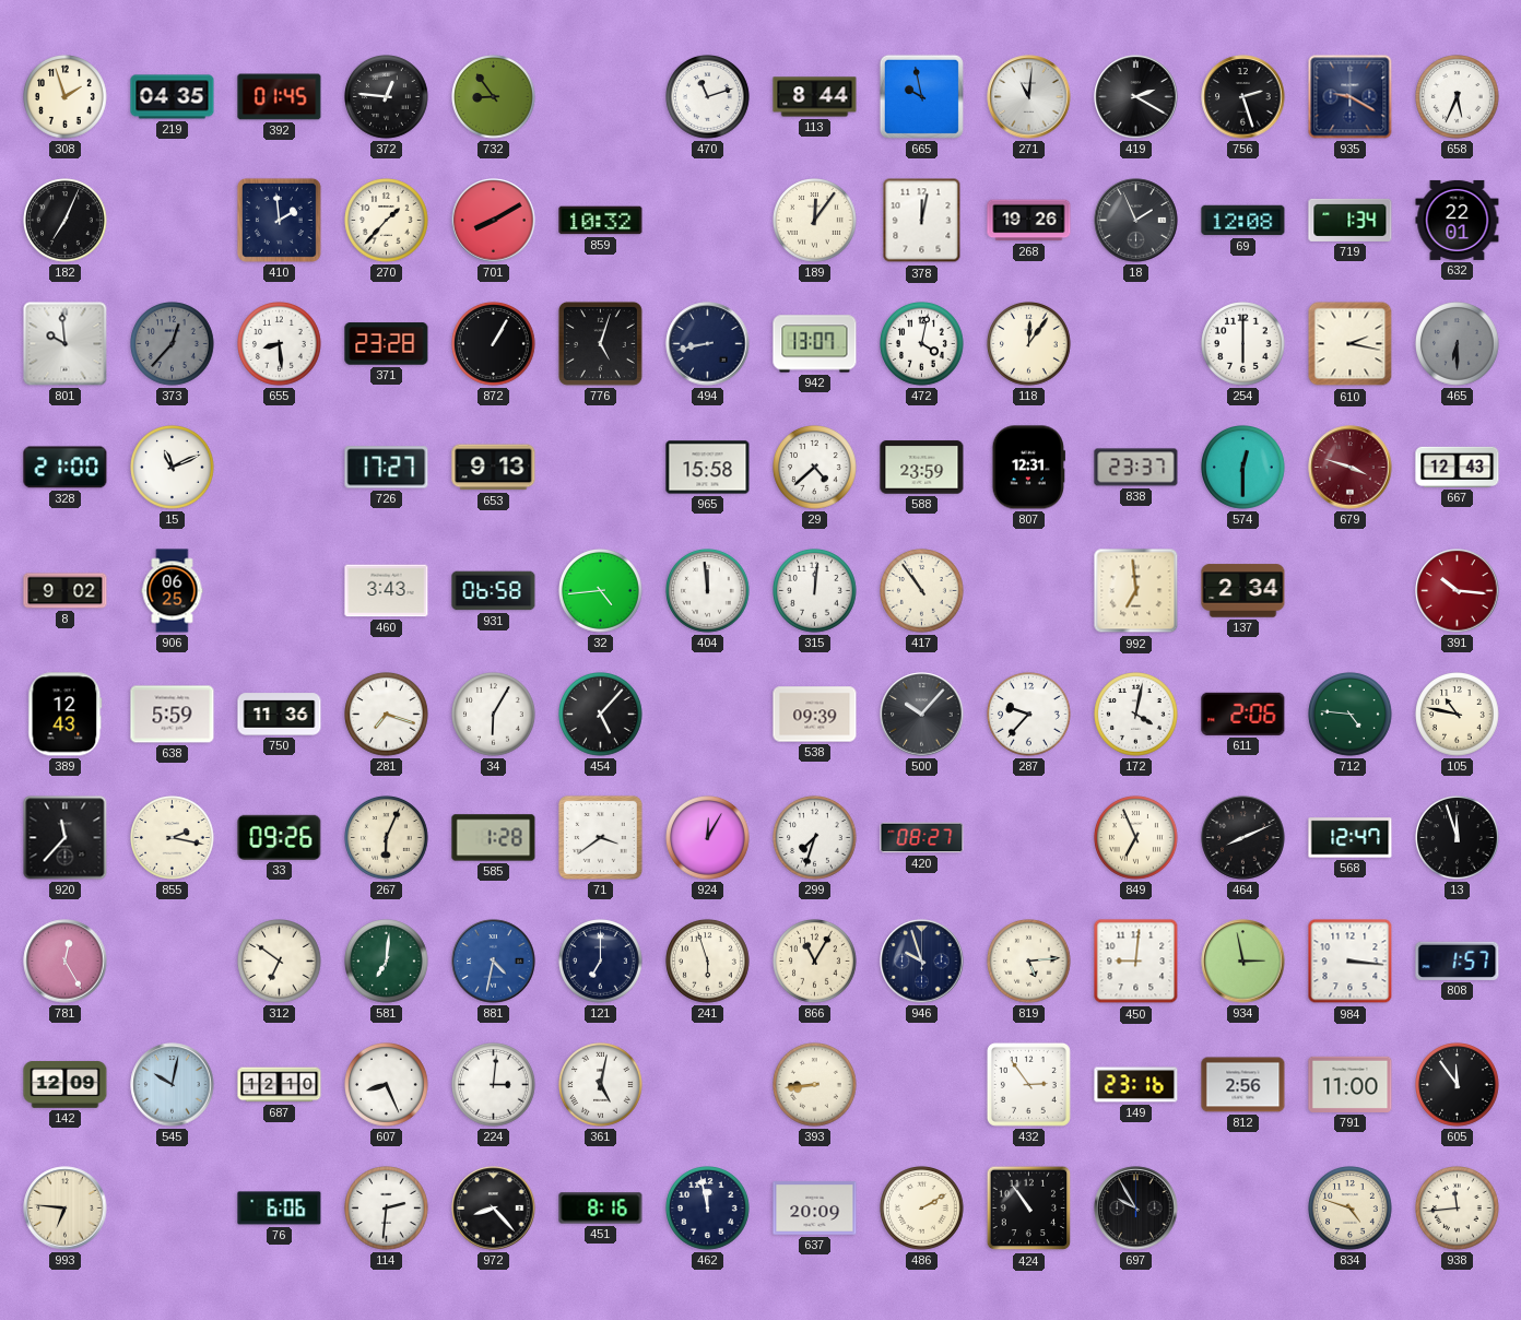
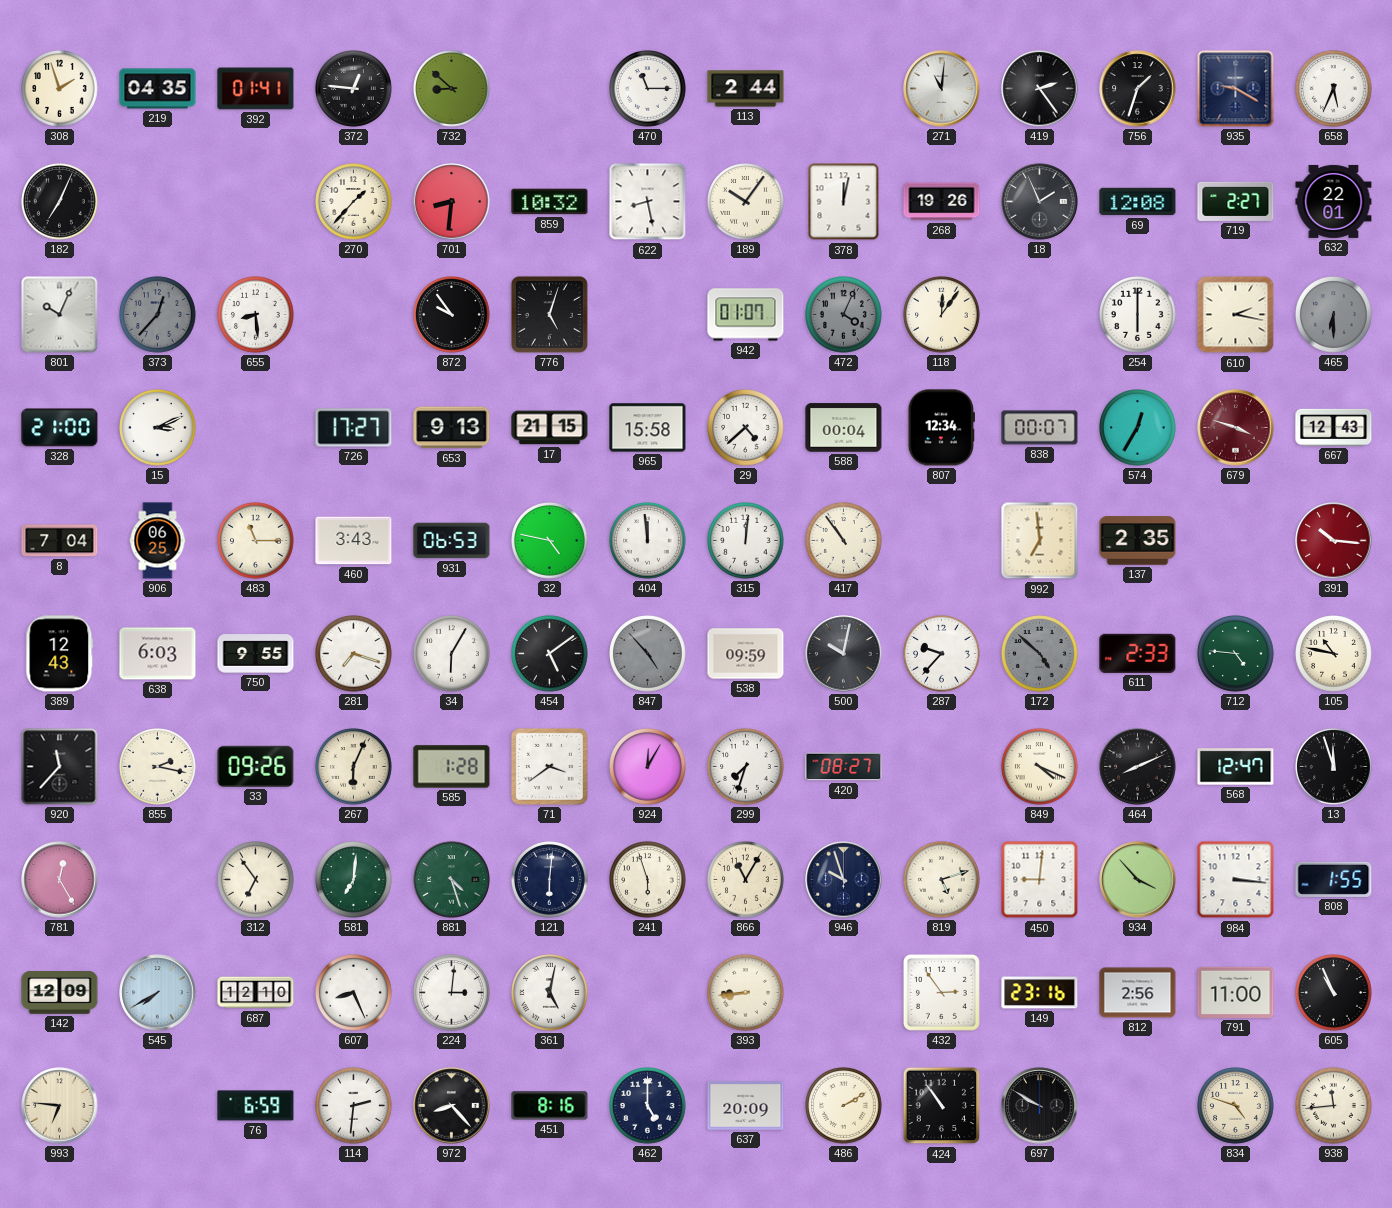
392: 01:45 -> 01:41
732: 8:54 -> 8:52
470: 11:12 -> 11:15
113: 8:44 -> 2:44
665: 9:58 -> none
419: 2:20 -> 2:24
756: 2:27 -> 1:33
410: 1:59 -> none
701: 8:10 -> 8:31
622: none -> 8:28
189: 12:06 -> 10:06
719: 1:34 -> 2:27
801: 9:59 -> 10:04
371: 23:28 -> none
872: 1:05 -> 9:54
494: 8:43 -> none
942: 13:07 -> 01:07
472: 4:02 -> 4:04
472 dial: white -> grey
15: 11:11 -> 3:11
17: none -> 21:15
588: 23:59 -> 00:04
807: 12:31 -> 12:34
838: 23:37 -> 00:07
574: 12:30 -> 12:35
8: 9:02 -> 7:04
483: none -> 11:15
931: 06:58 -> 06:53
32: 4:44 -> 4:47
137: 2:34 -> 2:35
638: 5:59 -> 6:03
750: 11:36 -> 9:55
454: 5:07 -> 5:09
847: none -> 4:53
538: 09:39 -> 09:59
500: 10:07 -> 10:02
172: 4:02 -> 4:52
172 dial: white -> grey
611: 2:06 -> 2:33
849: 6:56 -> 4:19
312: 6:51 -> 6:54
881: 4:32 -> 4:27
881 dial: blue -> green
121: 7:00 -> 6:01
819: 5:14 -> 5:12
934: 2:58 -> 3:53
808: 1:57 -> 1:55
545: 10:02 -> 7:40
605: 11:54 -> 10:56
76: 6:06 -> 6:59
462: 11:58 -> 5:00
697: 9:55 -> 9:50
